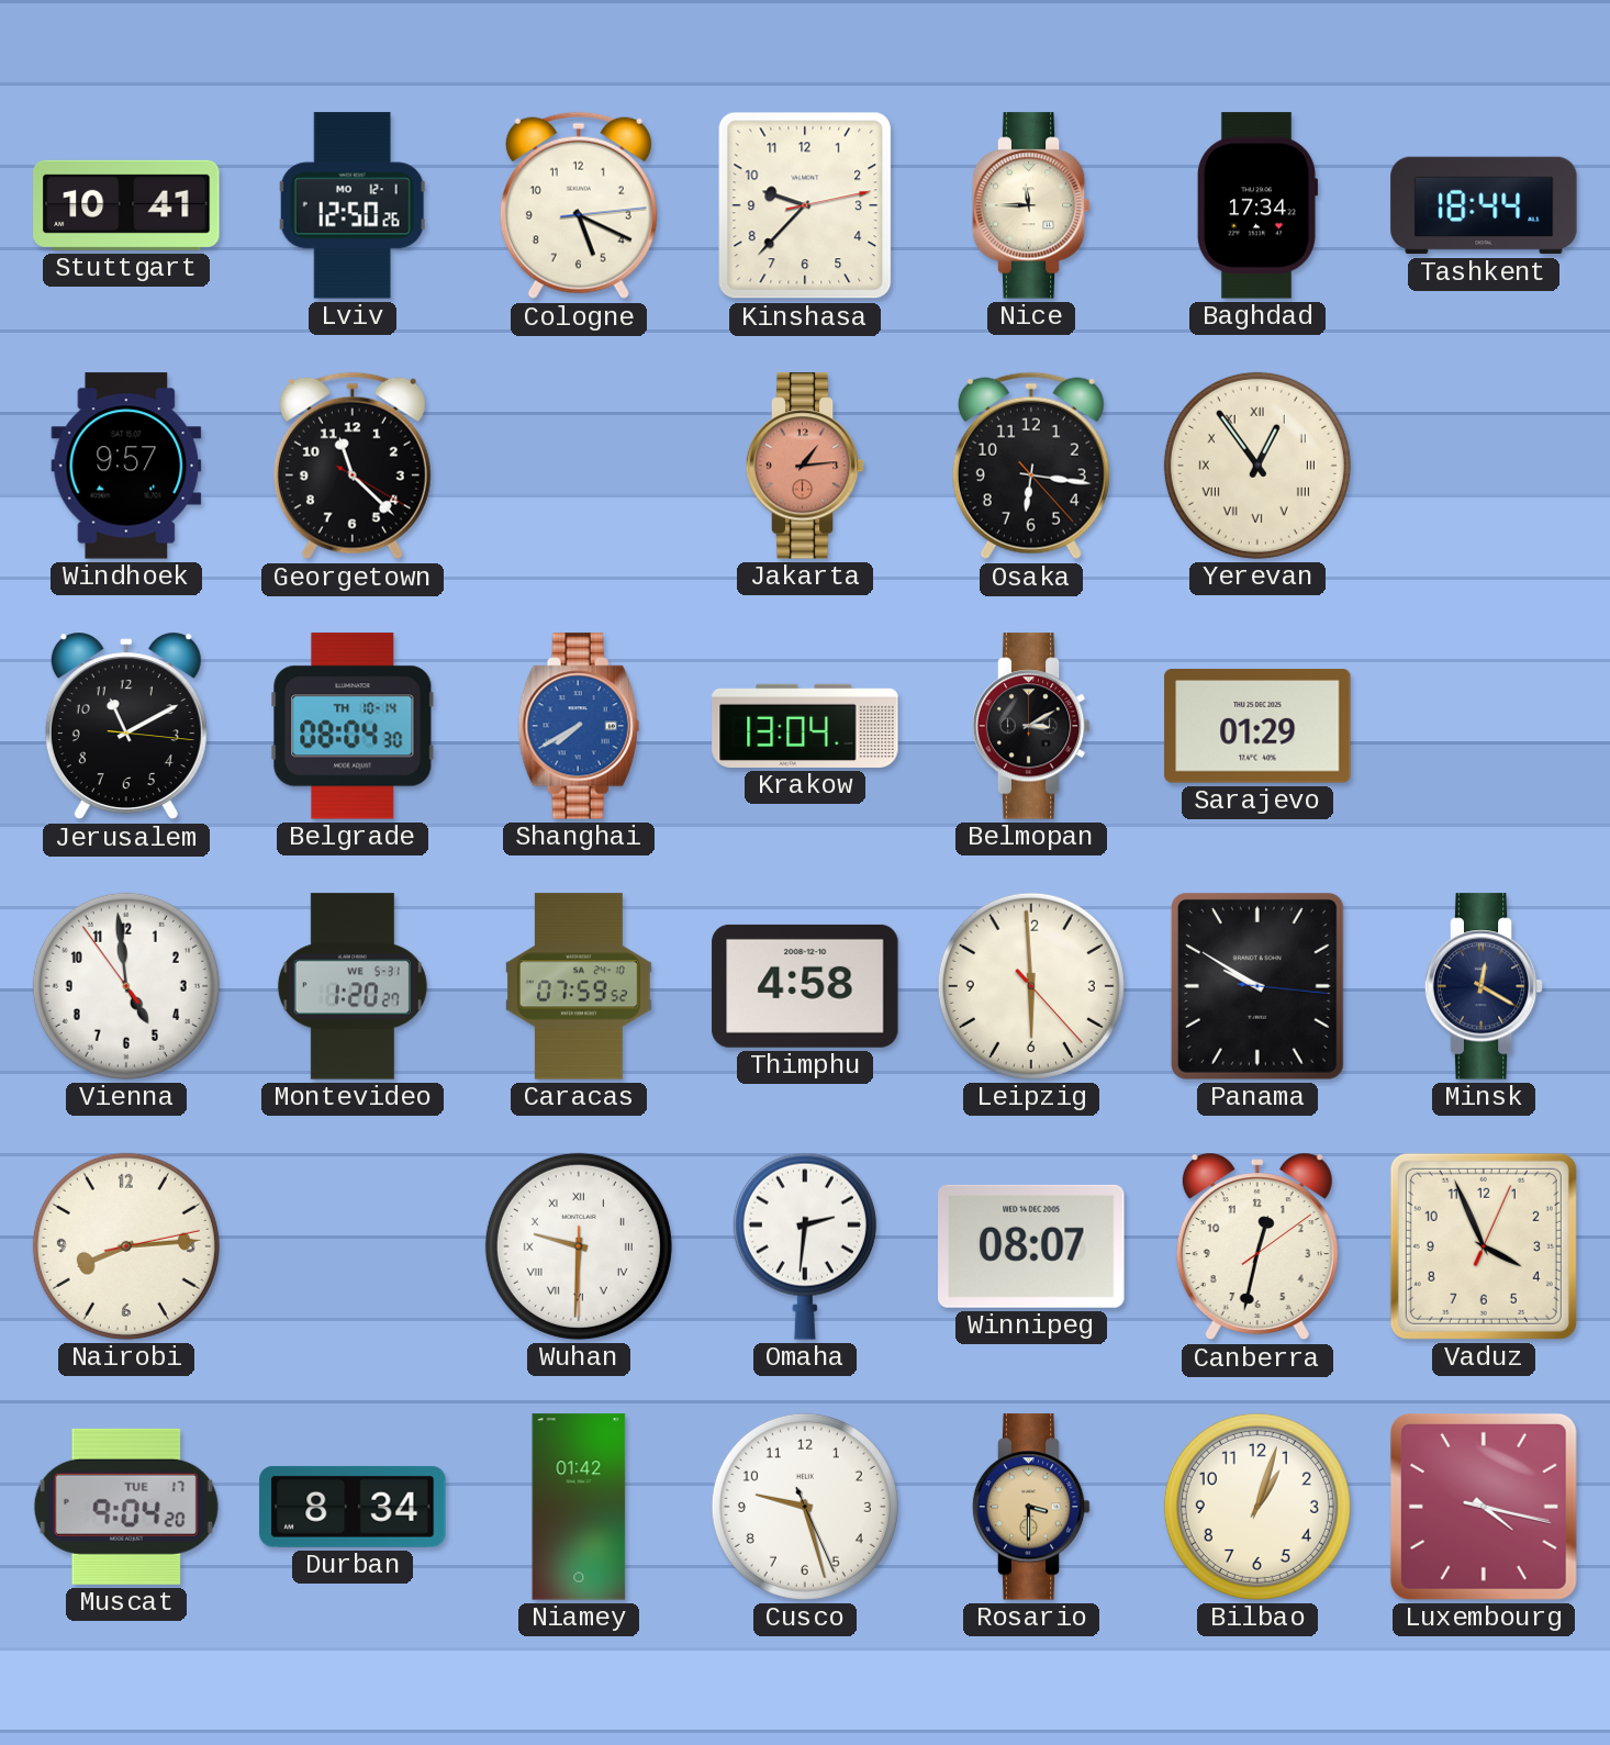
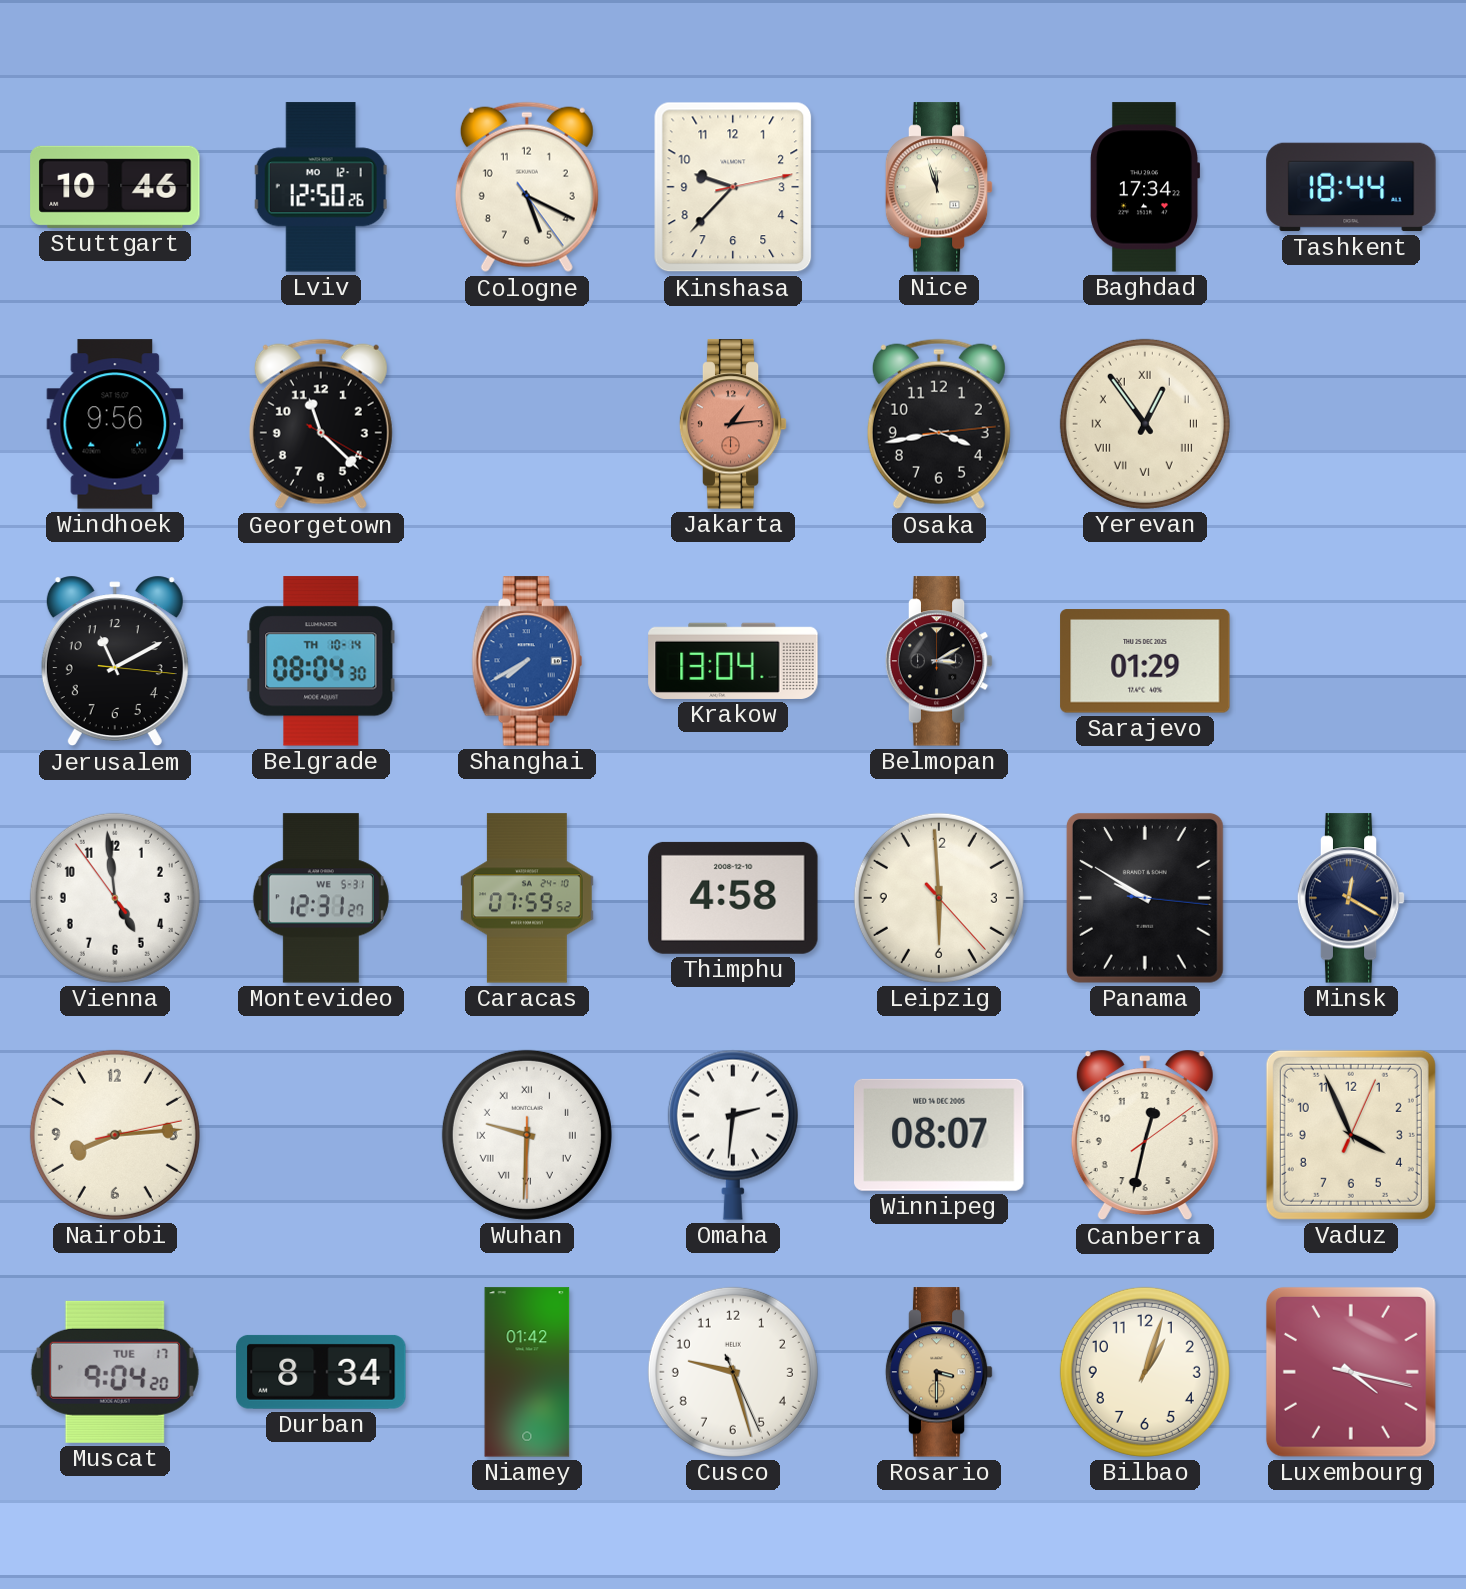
Stuttgart: 10:41 -> 10:46
Cologne: 5:19:14 -> 5:19:24
Nice: 11:45 -> 11:57
Windhoek: 9:57 -> 9:56
Osaka: 6:16 -> 3:43
Montevideo: 1:20 -> 12:31
